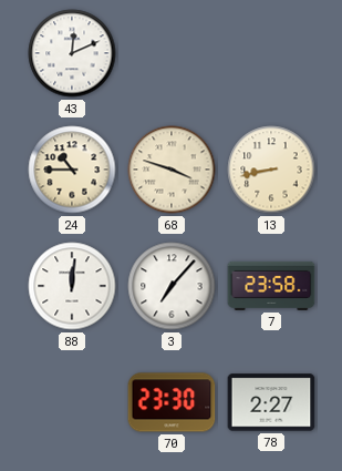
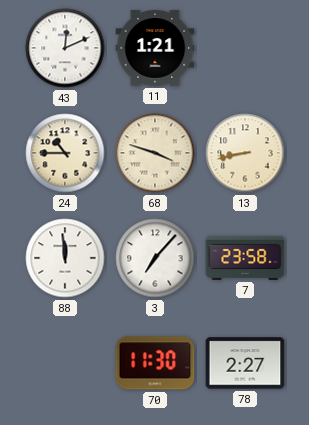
11: none -> 1:21
88: 12:01 -> 11:59
70: 23:30 -> 11:30
